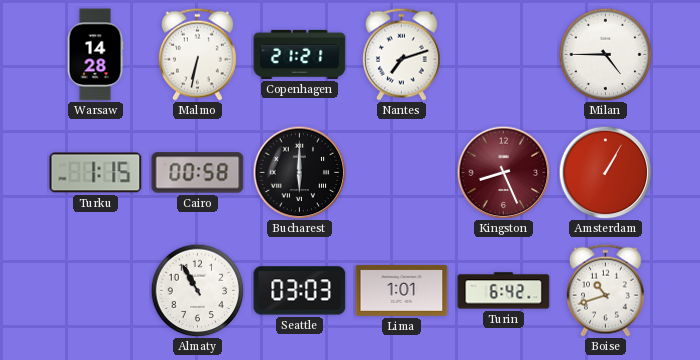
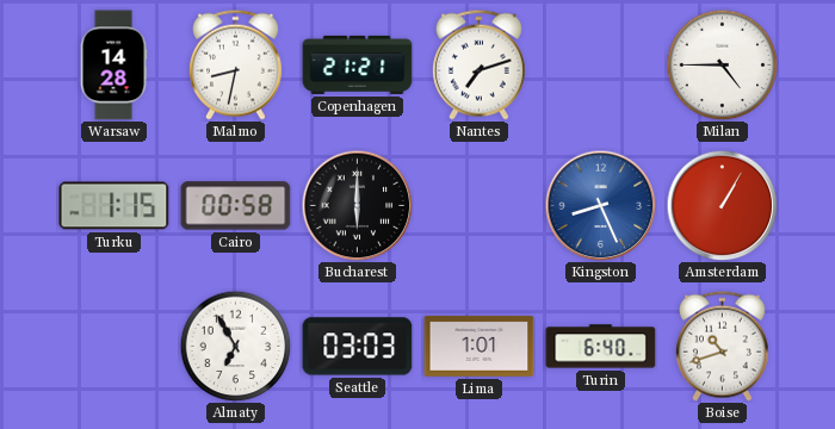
Malmo: 6:32 -> 8:32
Kingston dial: burgundy -> blue
Almaty: 10:55 -> 6:55
Turin: 6:42 -> 6:40
